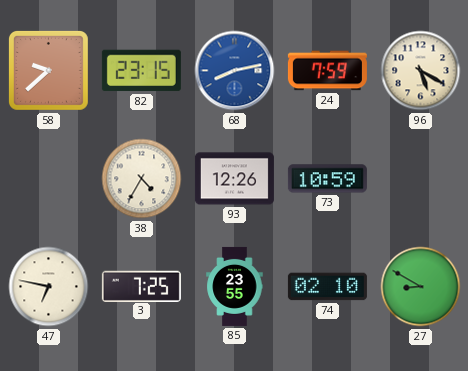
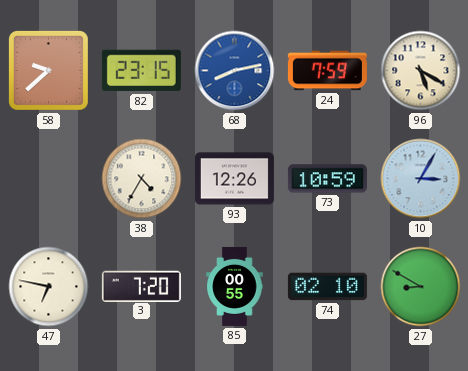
10: none -> 3:05
3: 7:25 -> 7:20
85: 23:55 -> 00:55
